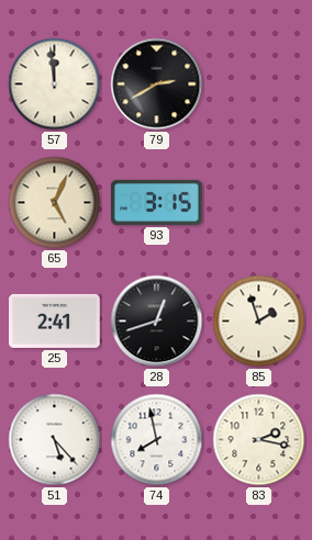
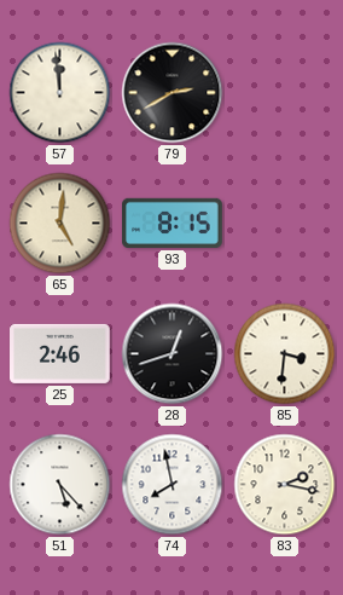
65: 5:04 -> 5:01
93: 3:15 -> 8:15
25: 2:41 -> 2:46
85: 1:57 -> 3:31
